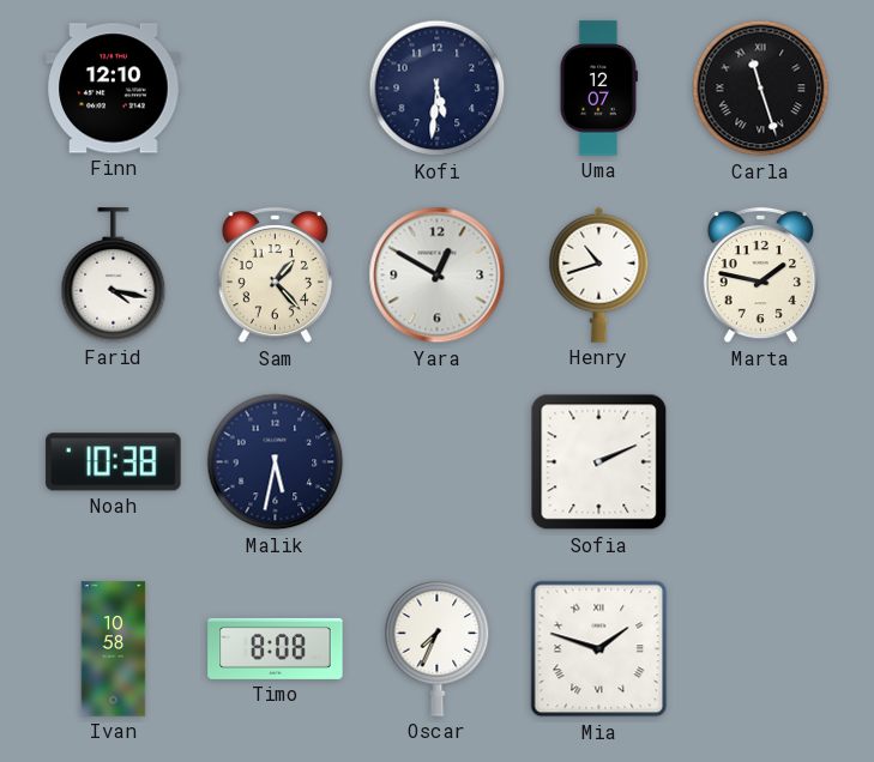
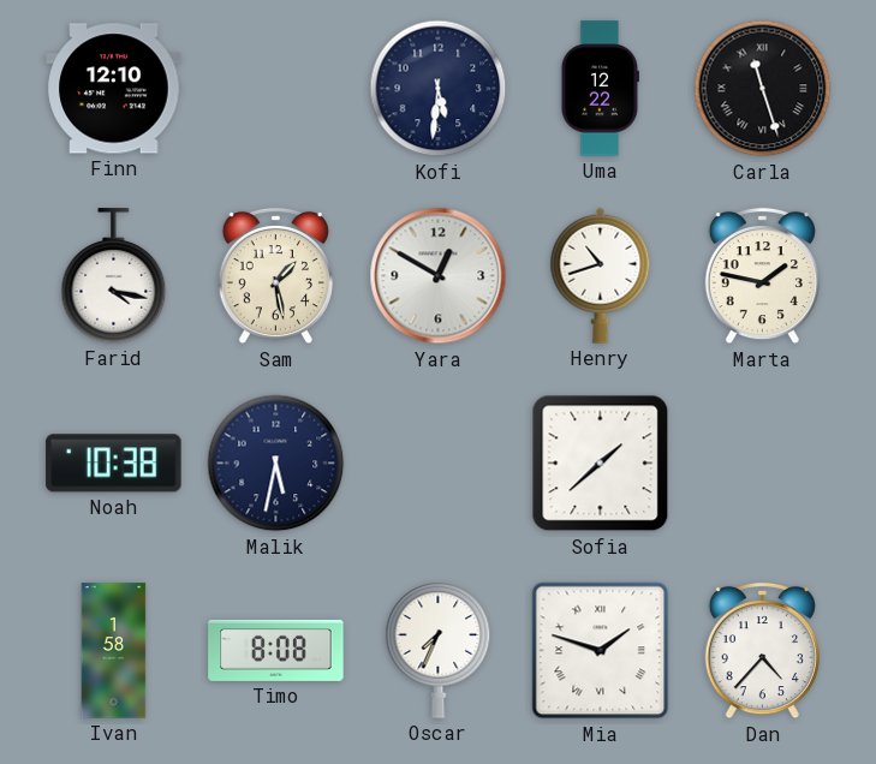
Uma: 12:07 -> 12:22
Sam: 1:23 -> 1:28
Sofia: 2:11 -> 1:38
Ivan: 10:58 -> 1:58
Dan: none -> 4:37
